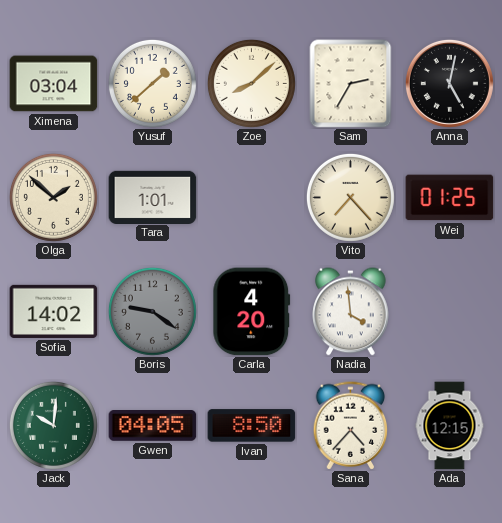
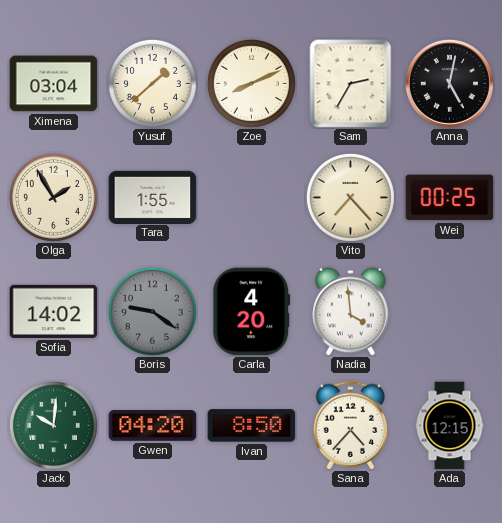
Zoe: 8:08 -> 8:11
Olga: 1:52 -> 1:55
Tara: 1:01 -> 1:55
Wei: 01:25 -> 00:25
Gwen: 04:05 -> 04:20
